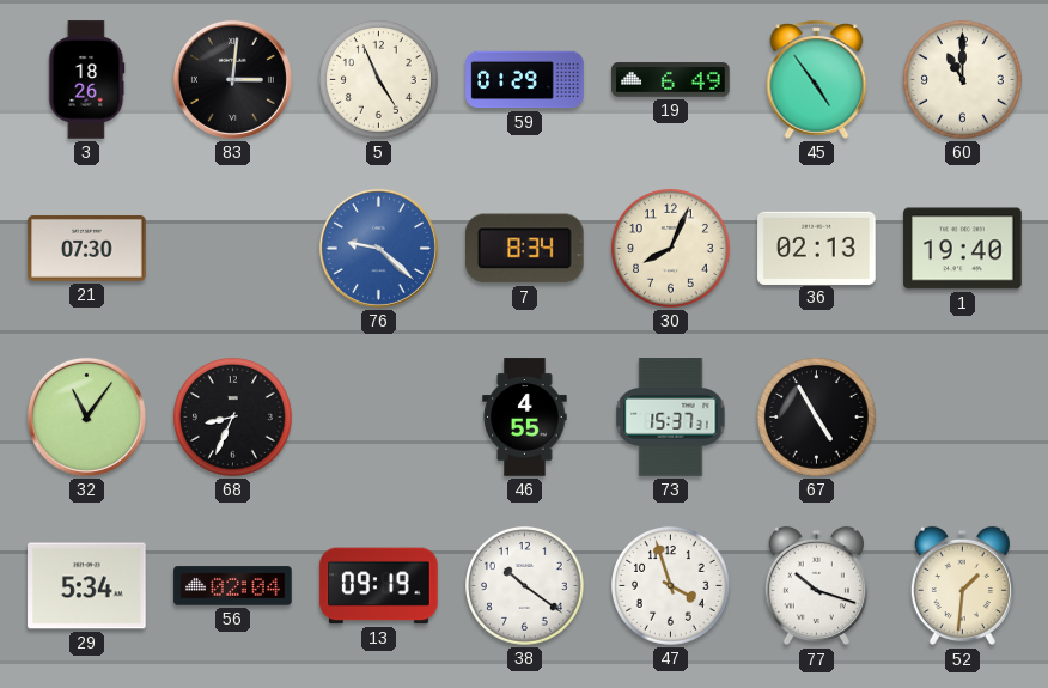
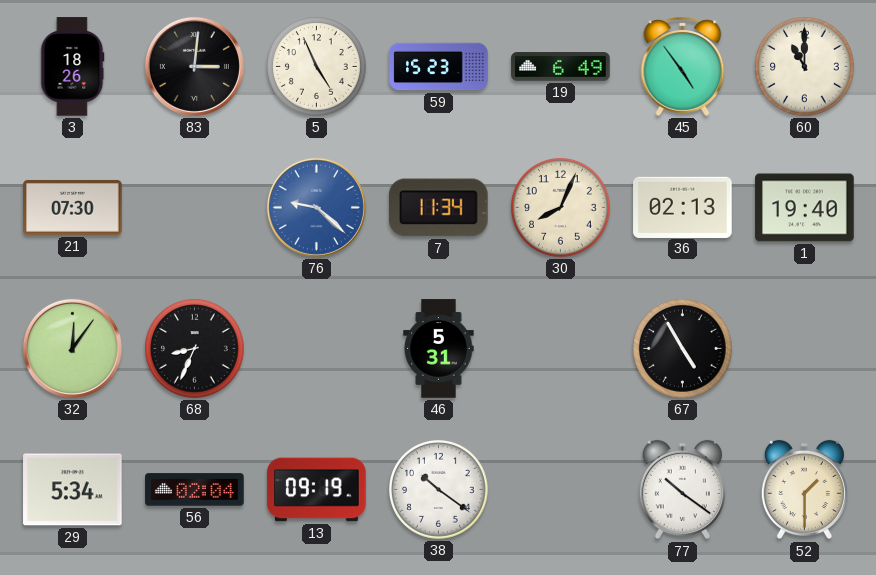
59: 01:29 -> 15:23
7: 8:34 -> 11:34
32: 11:06 -> 12:06
46: 4:55 -> 5:31
73: 15:37 -> none
47: 3:57 -> none
77: 10:18 -> 10:21
52: 1:31 -> 1:30
